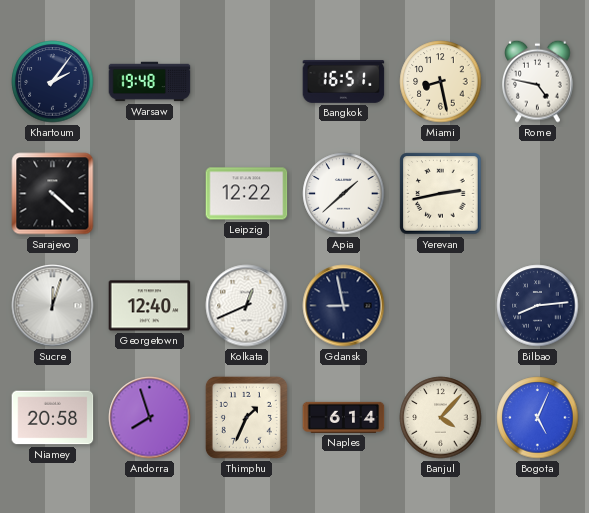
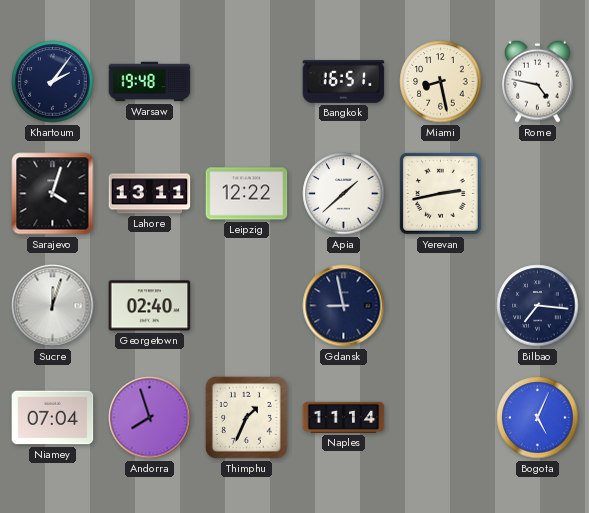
Sarajevo: 4:22 -> 4:03
Lahore: none -> 13:11
Georgetown: 12:40 -> 02:40
Kolkata: 12:41 -> none
Bilbao: 8:14 -> 7:16
Niamey: 20:58 -> 07:04
Naples: 6:14 -> 11:14
Banjul: 4:07 -> none
